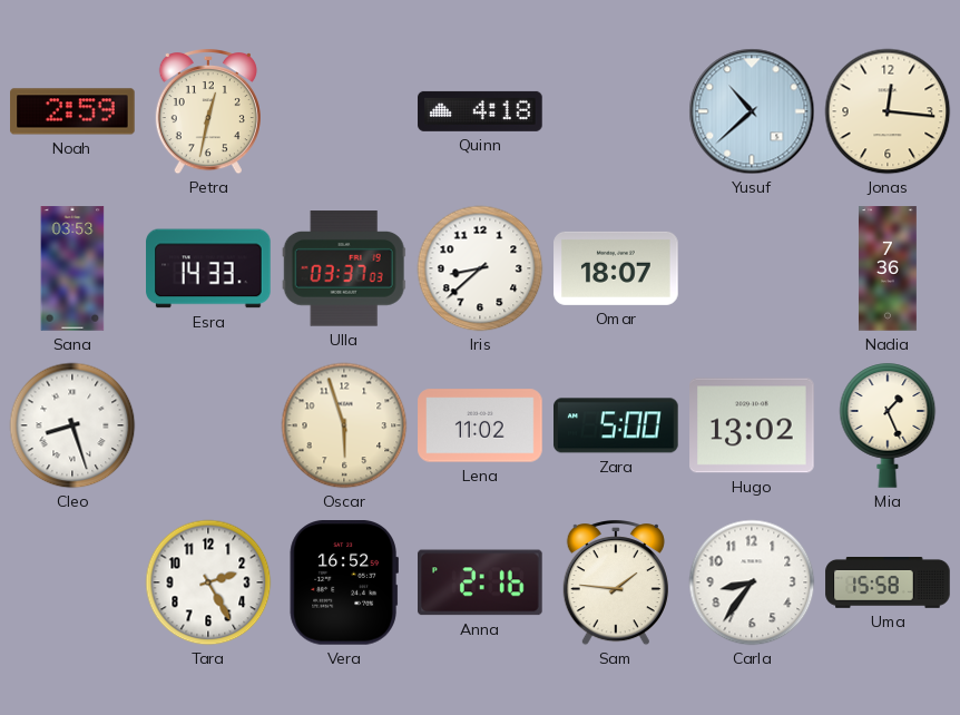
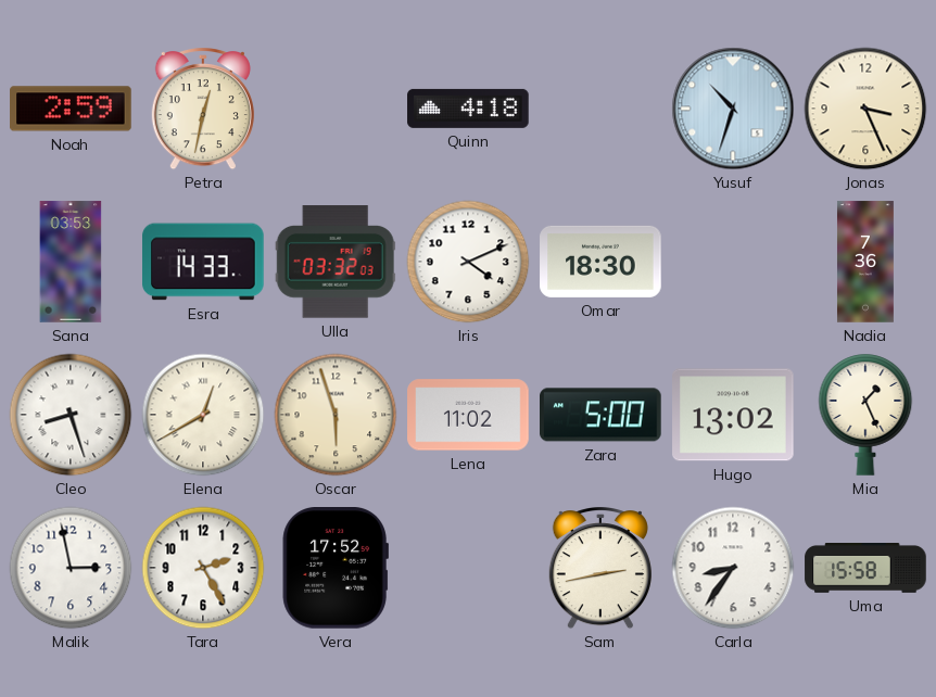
Yusuf: 10:38 -> 10:33
Jonas: 12:16 -> 3:26
Ulla: 03:37 -> 03:32
Iris: 8:38 -> 4:11
Omar: 18:07 -> 18:30
Elena: none -> 12:40
Malik: none -> 2:58
Vera: 16:52 -> 17:52
Anna: 2:16 -> none
Sam: 1:46 -> 2:43
